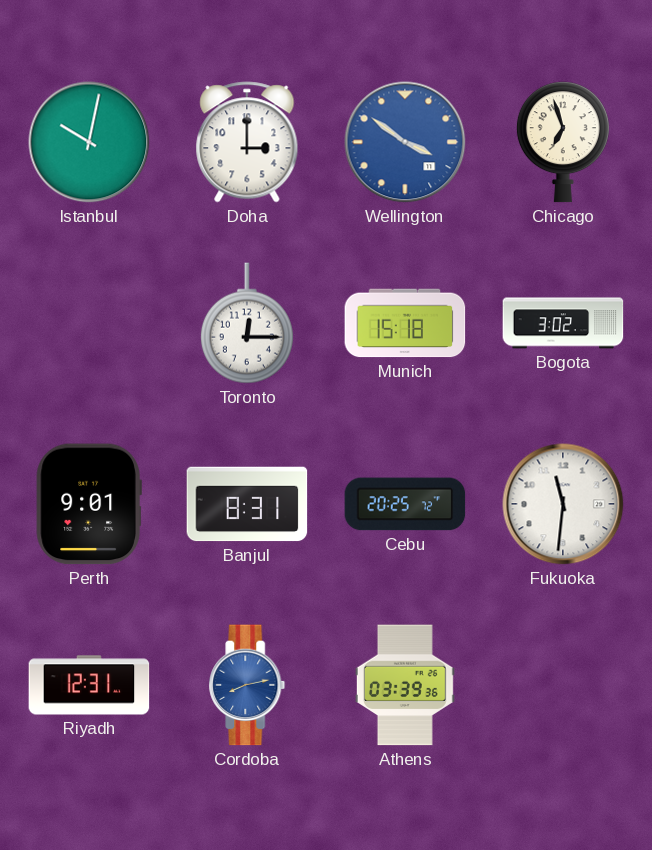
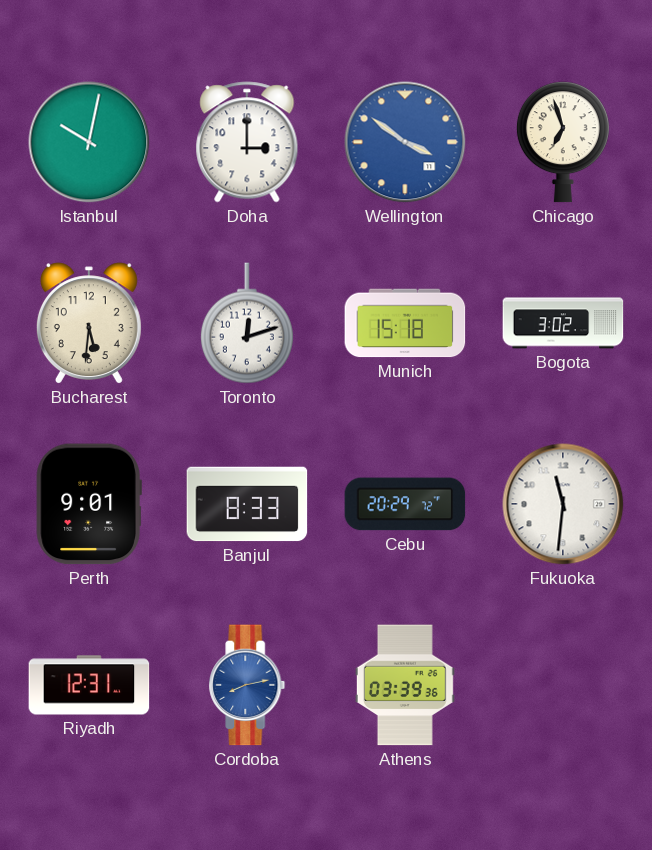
Bucharest: none -> 5:31
Toronto: 12:15 -> 12:12
Banjul: 8:31 -> 8:33
Cebu: 20:25 -> 20:29
